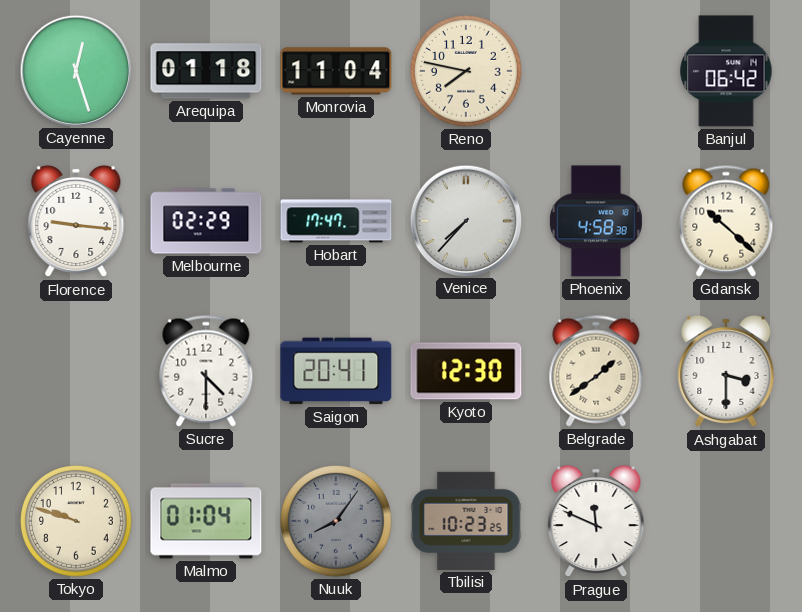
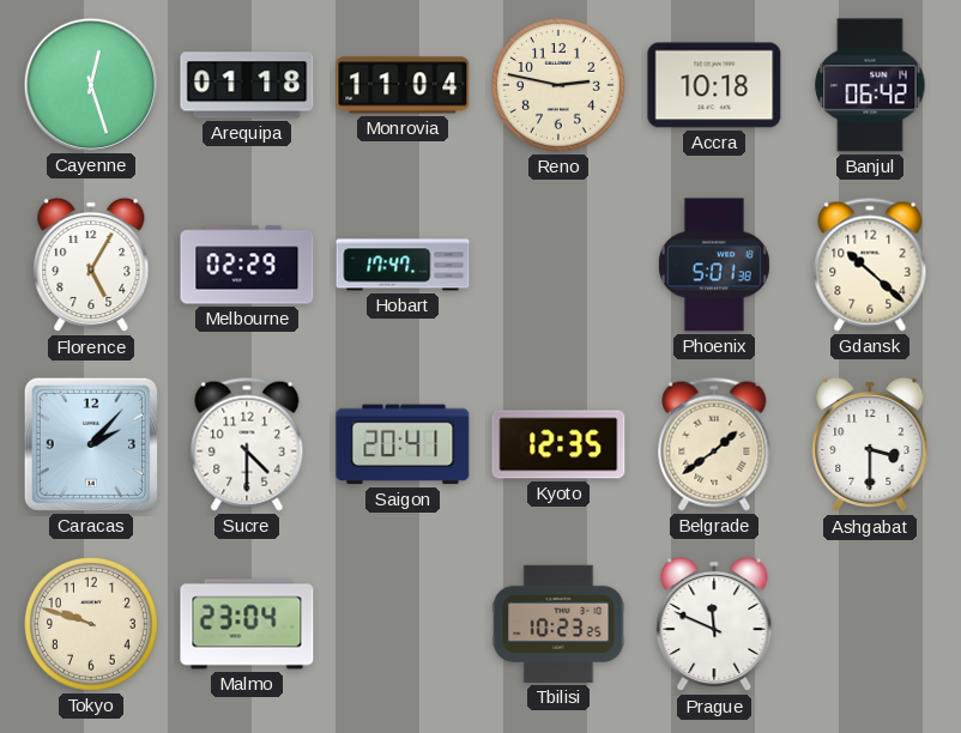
Reno: 7:47 -> 2:47
Accra: none -> 10:18
Florence: 9:16 -> 5:05
Venice: 7:37 -> none
Phoenix: 4:58 -> 5:01
Caracas: none -> 2:07
Kyoto: 12:30 -> 12:35
Malmo: 01:04 -> 23:04
Nuuk: 8:06 -> none
